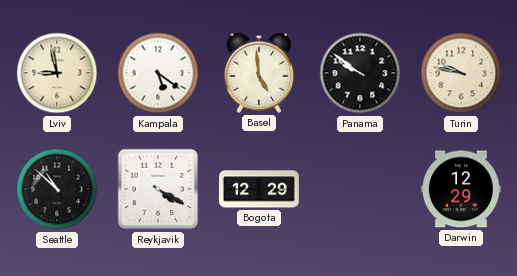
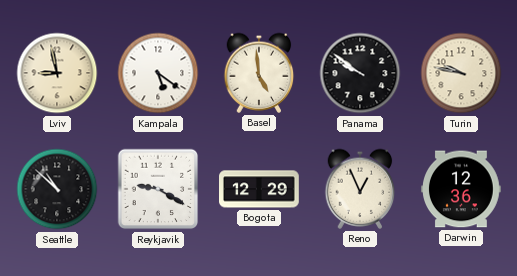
Reykjavik: 4:20 -> 9:20
Reno: none -> 12:56
Darwin: 12:29 -> 12:36
